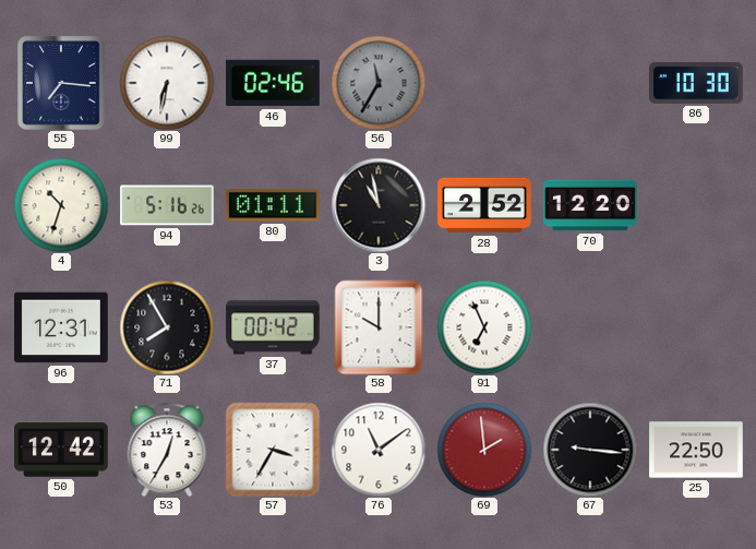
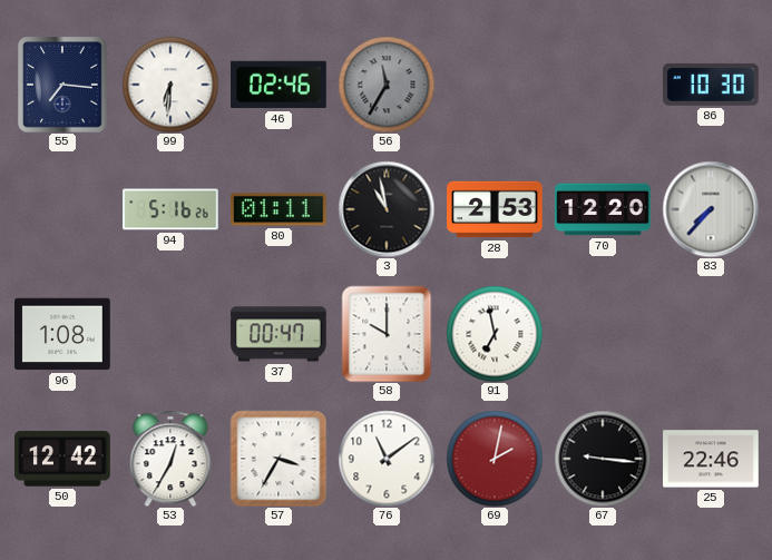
99: 6:32 -> 6:31
4: 10:33 -> none
28: 2:52 -> 2:53
83: none -> 7:37
96: 12:31 -> 1:08
71: 7:55 -> none
37: 00:42 -> 00:47
91: 6:56 -> 6:58
69: 1:59 -> 2:02
25: 22:50 -> 22:46
